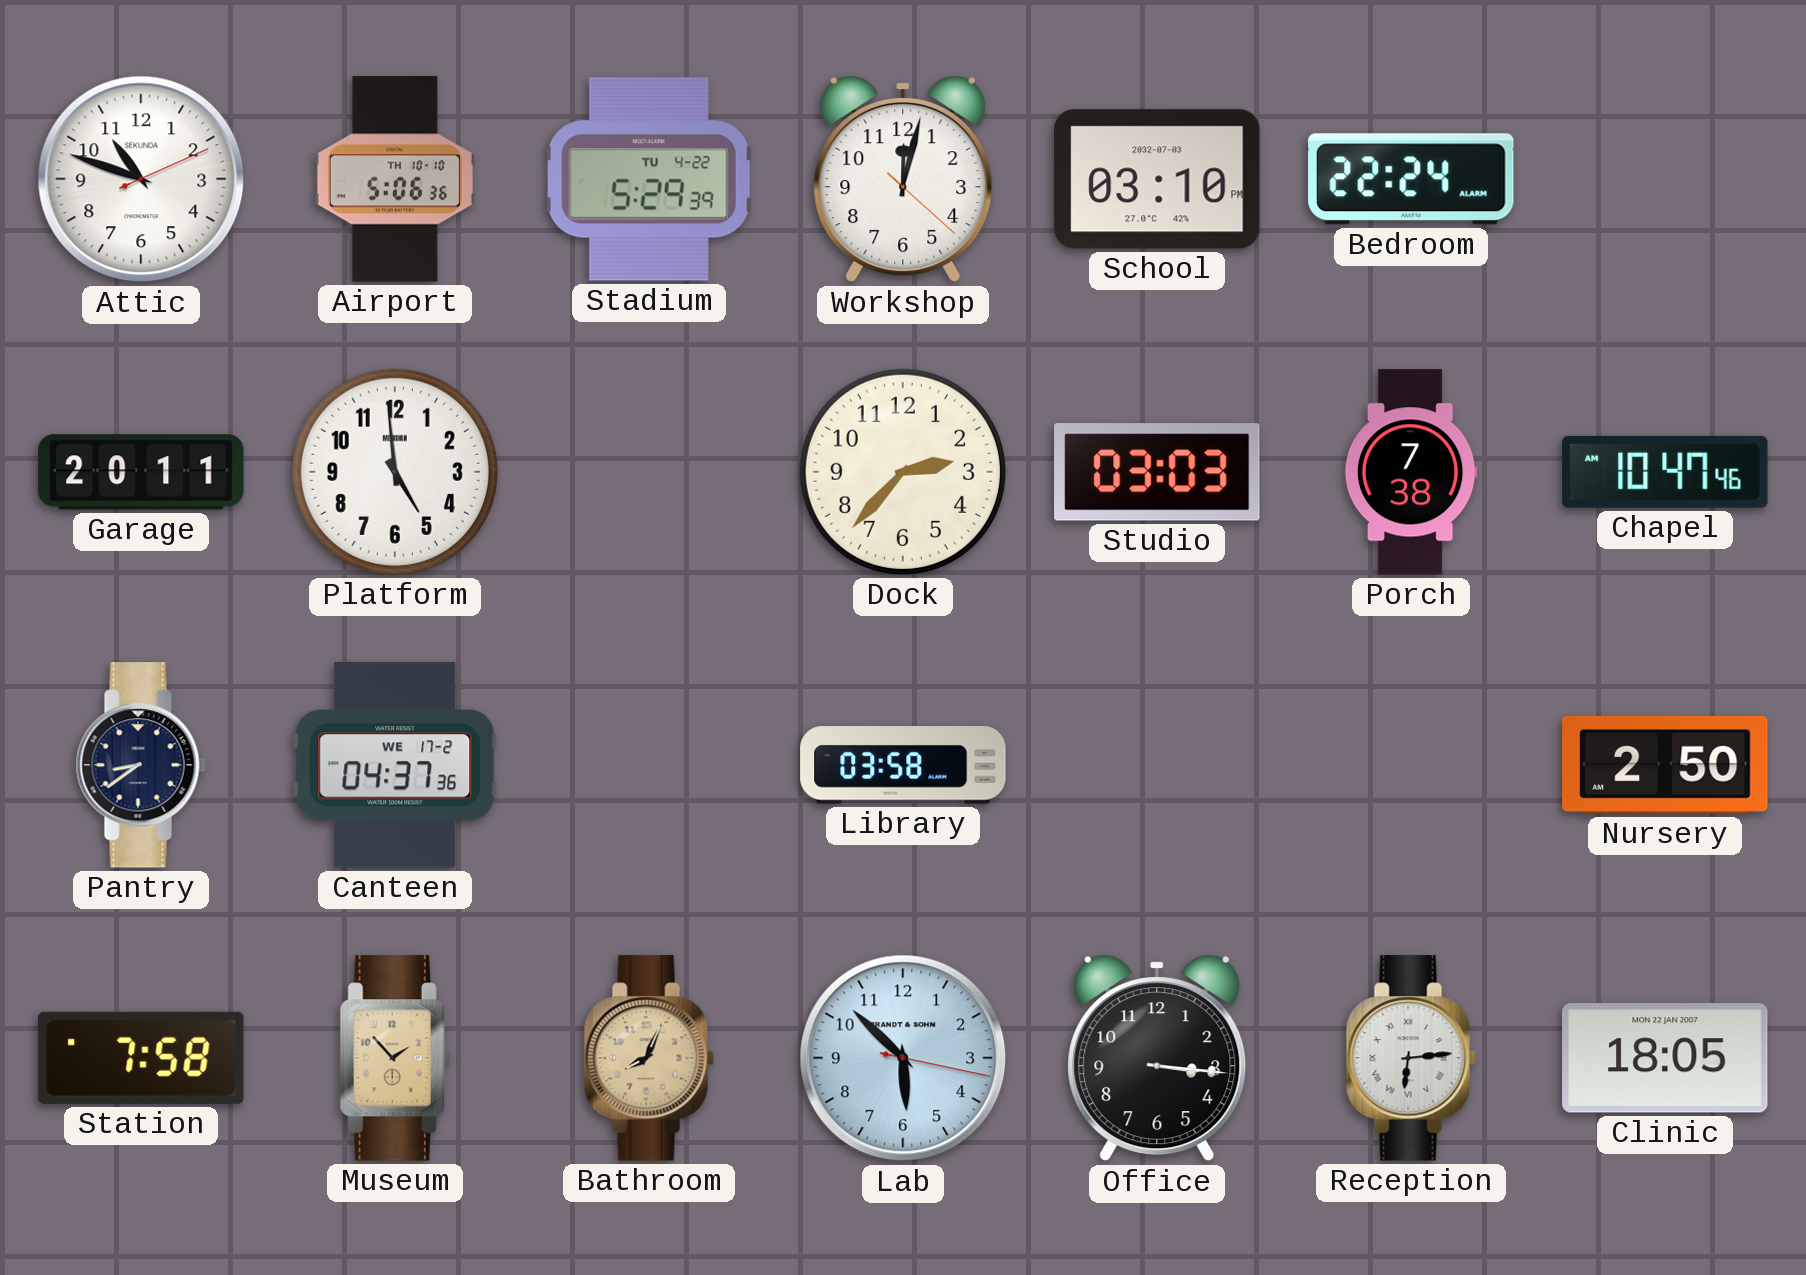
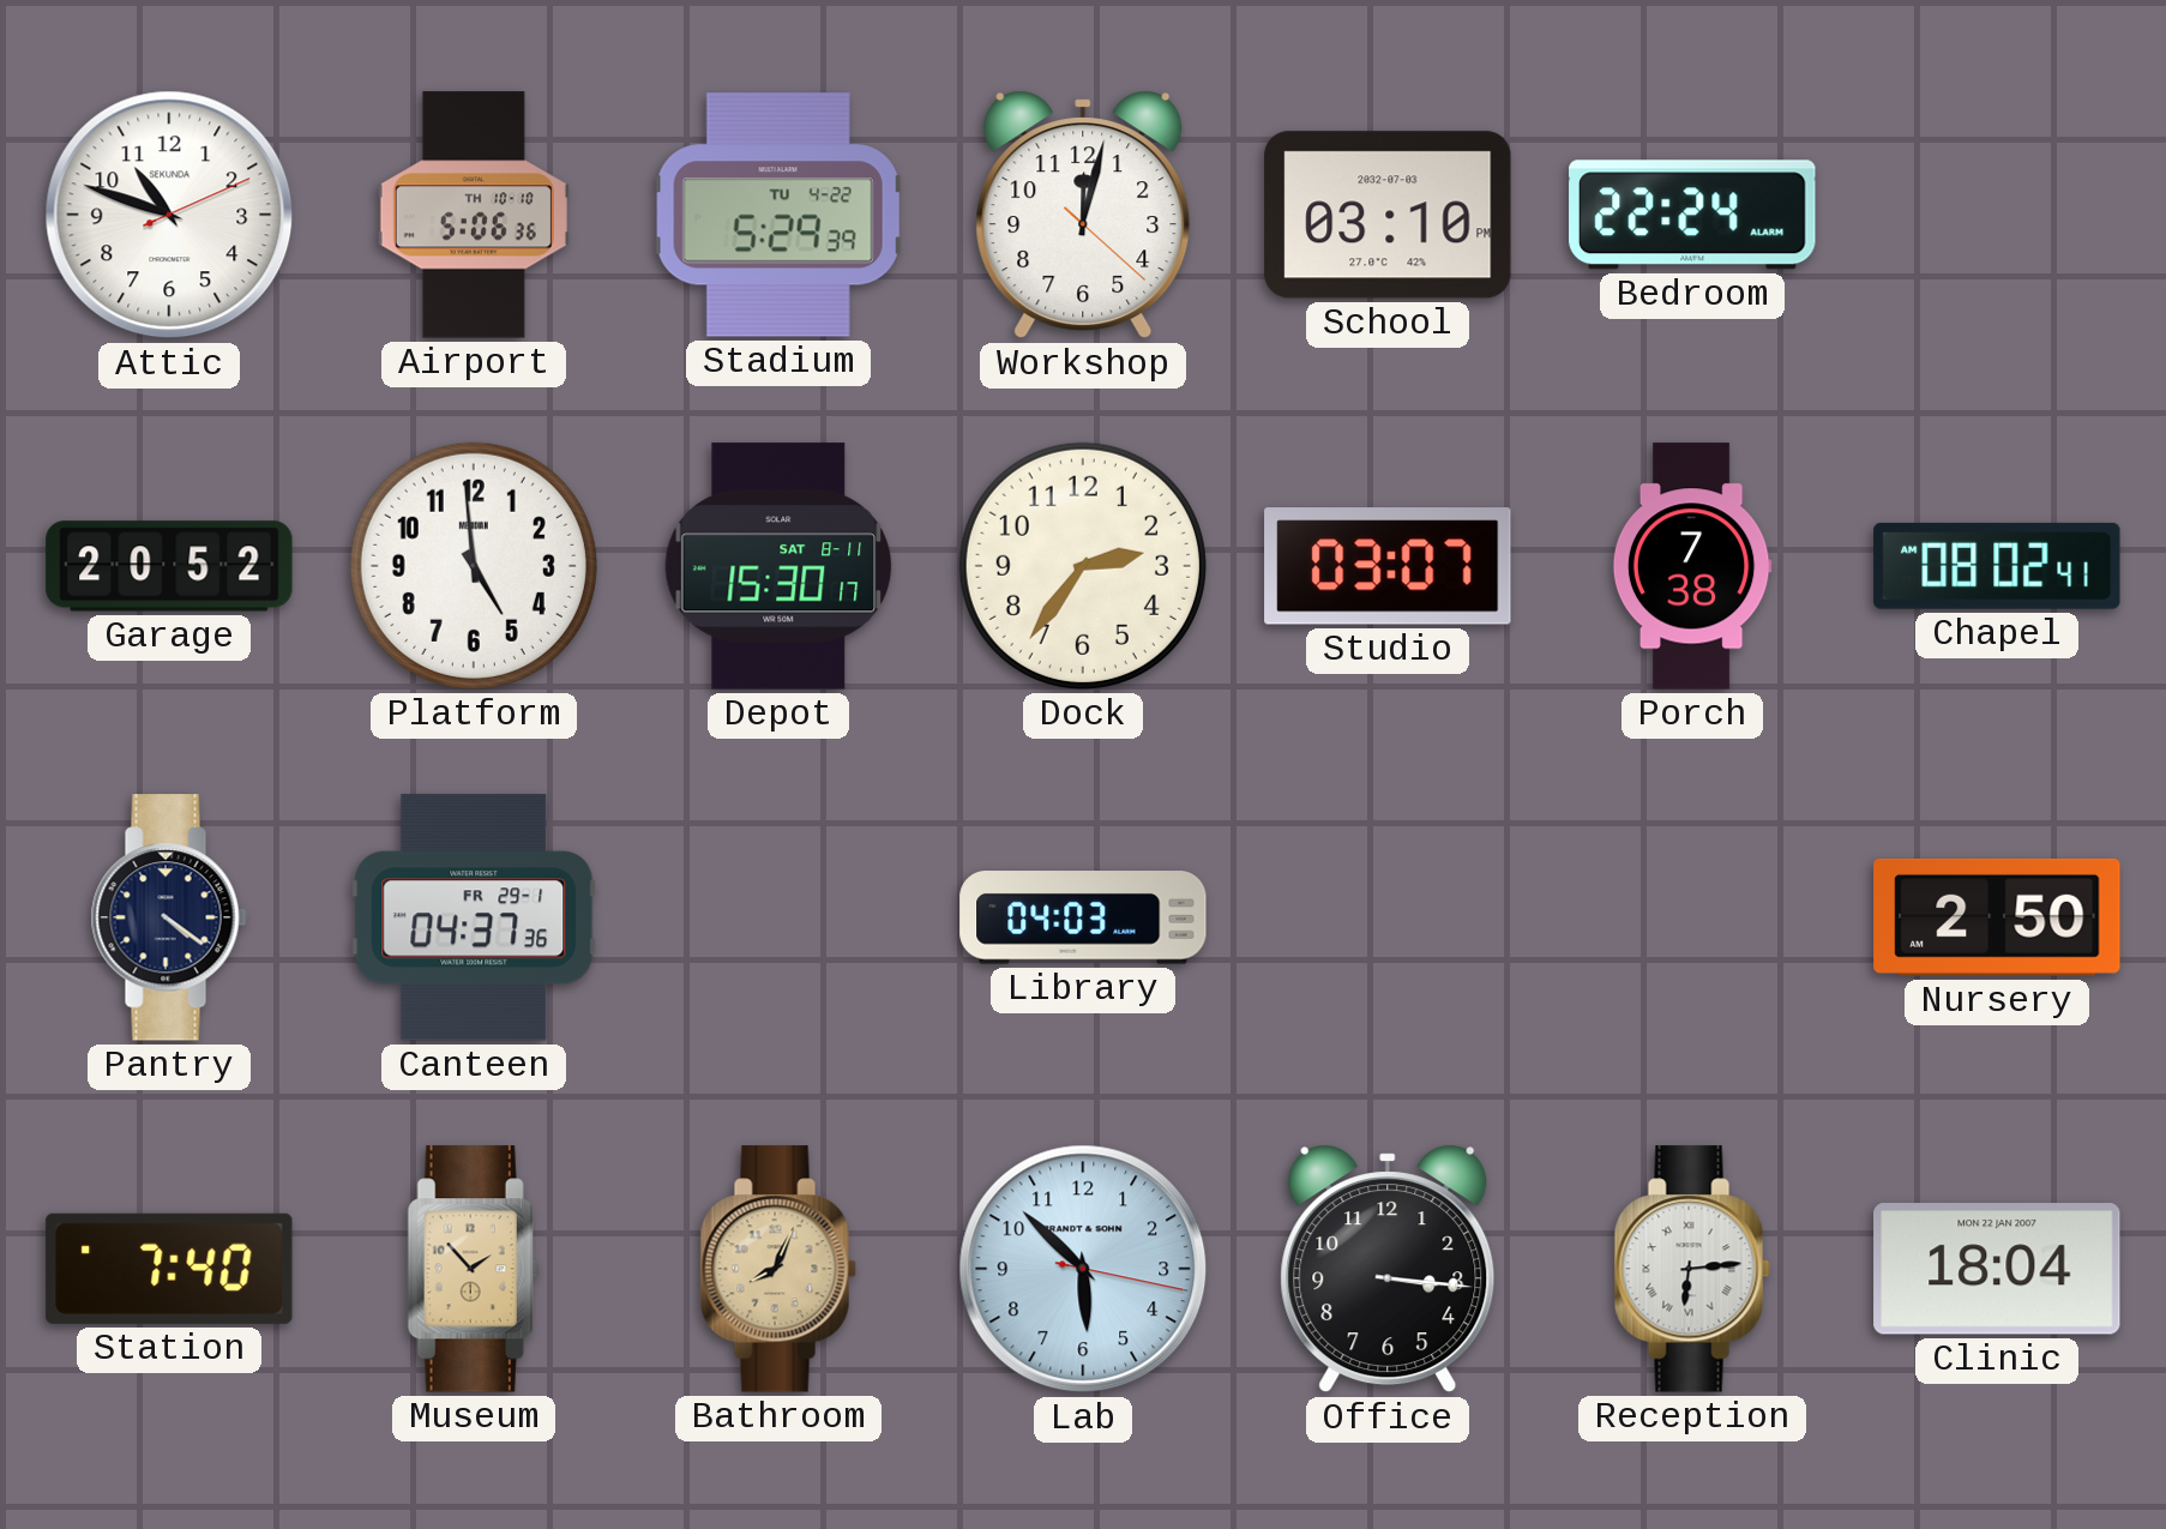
Garage: 20:11 -> 20:52
Depot: none -> 15:30
Dock: 2:37 -> 2:36
Studio: 03:03 -> 03:07
Chapel: 10:47 -> 08:02
Pantry: 8:39 -> 4:21
Canteen date: WE 17-2 -> FR 29-1
Library: 03:58 -> 04:03
Station: 7:58 -> 7:40
Clinic: 18:05 -> 18:04
